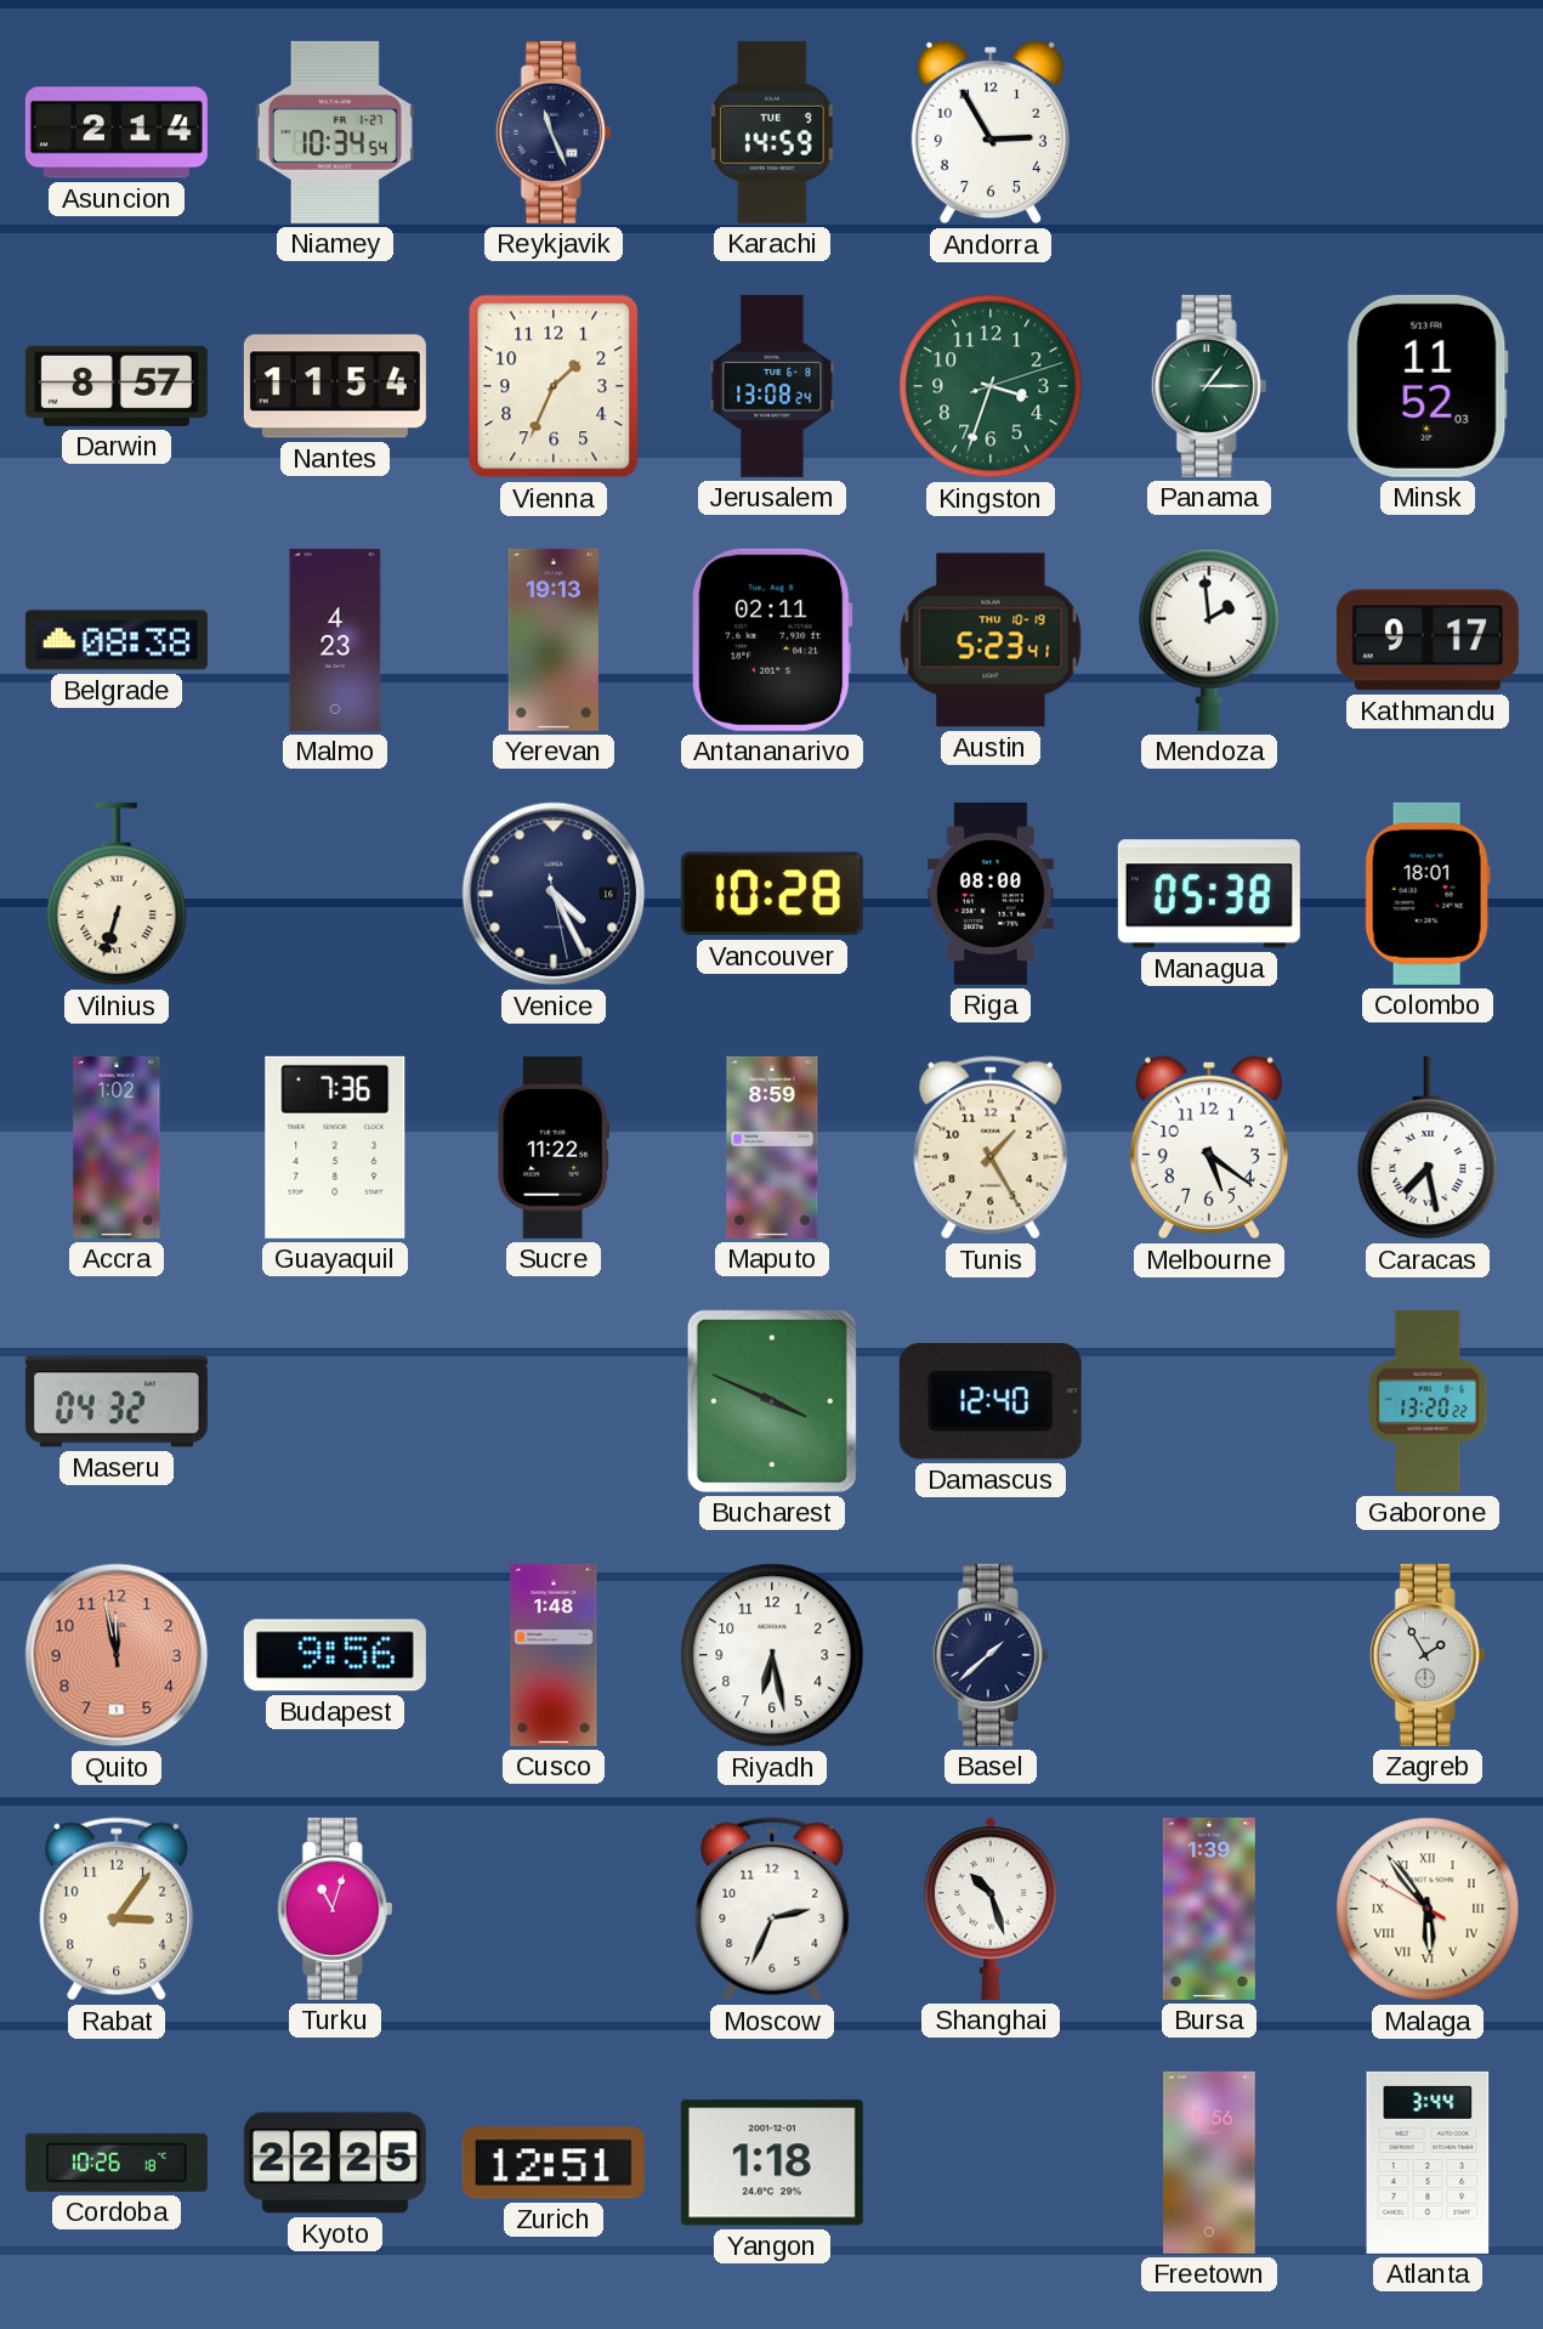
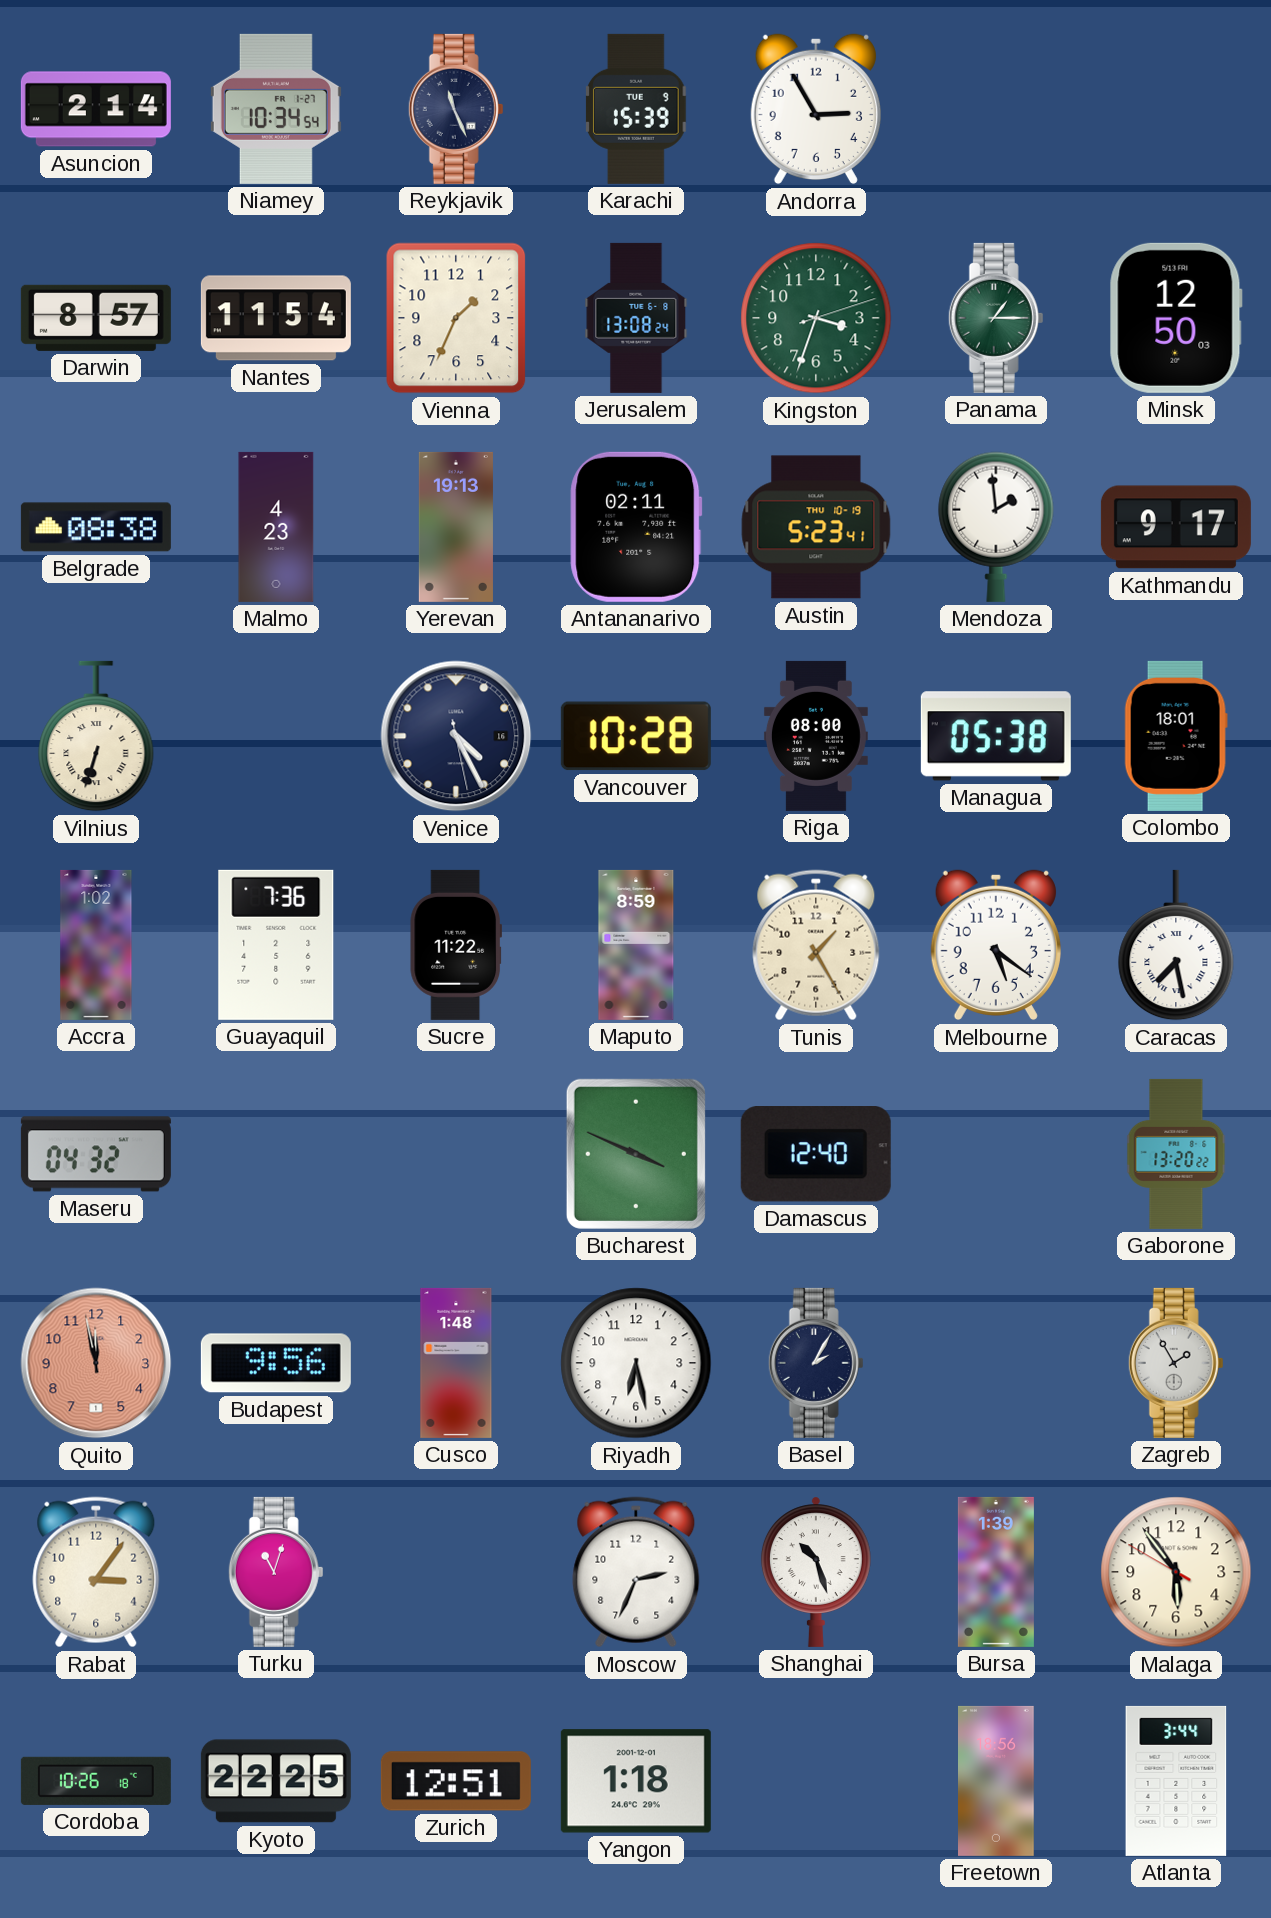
Karachi: 14:59 -> 15:39
Minsk: 11:52 -> 12:50
Basel: 1:38 -> 2:05
Malaga numerals: Roman -> Arabic
